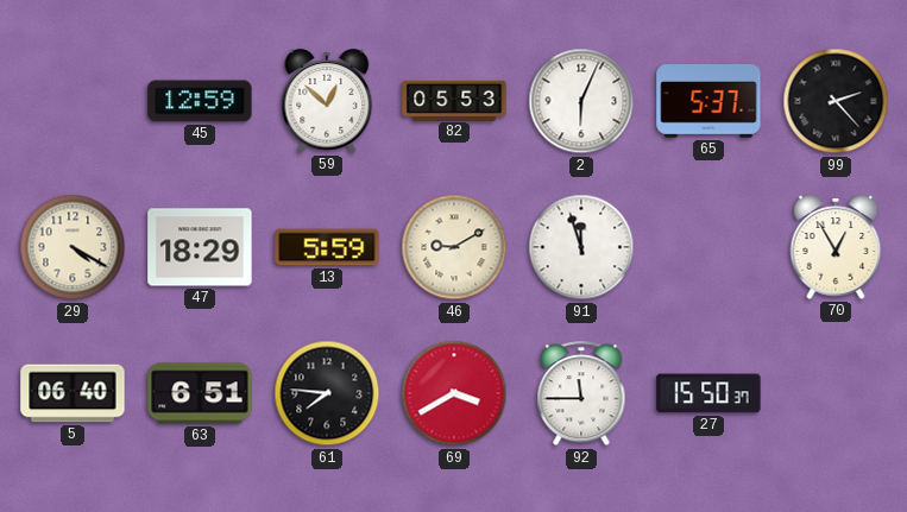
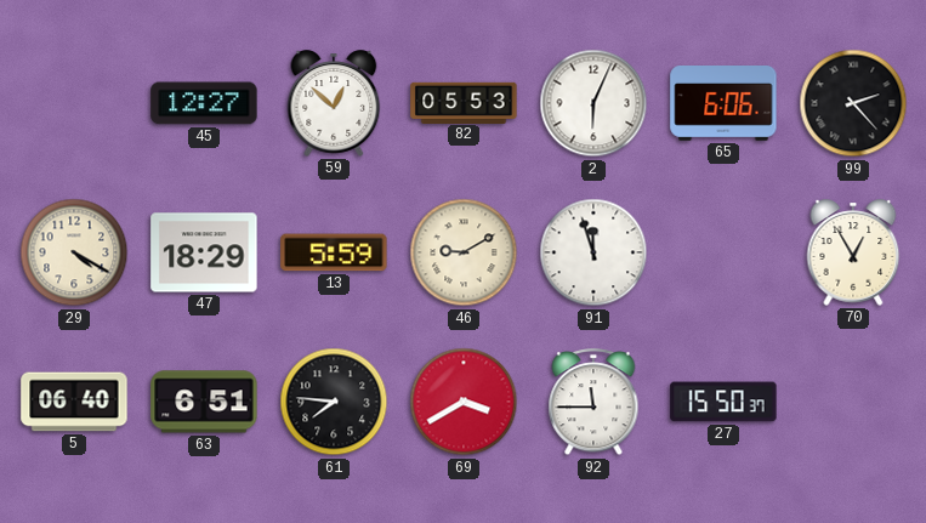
45: 12:59 -> 12:27
65: 5:37 -> 6:06
